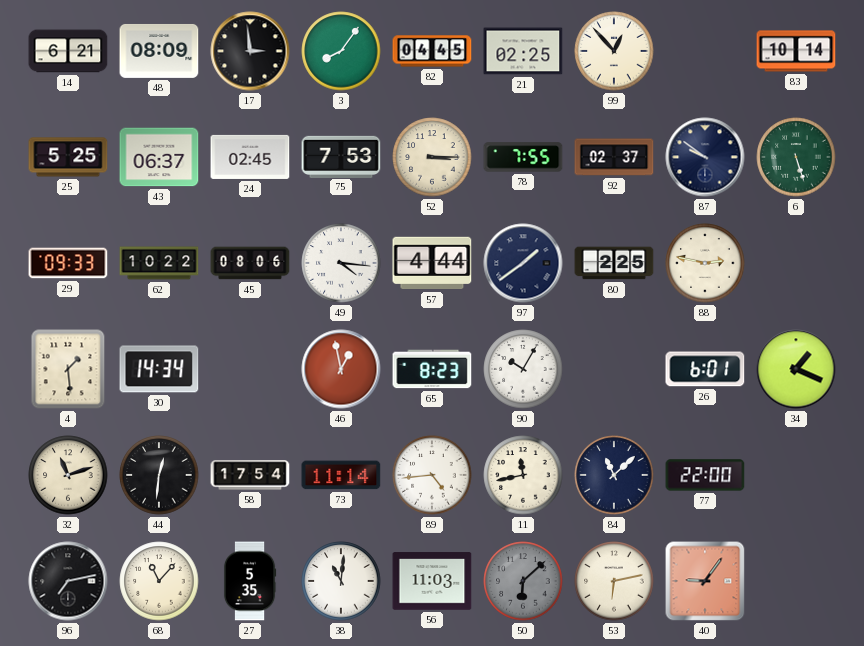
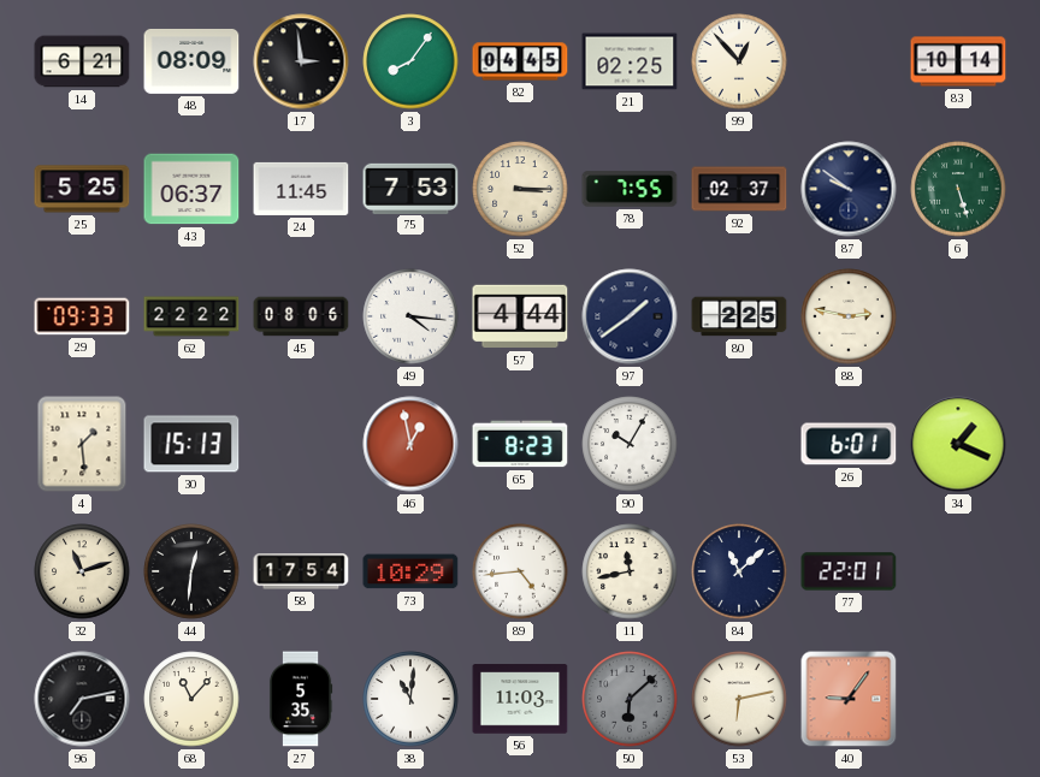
24: 02:45 -> 11:45
62: 10:22 -> 22:22
30: 14:34 -> 15:13
73: 11:14 -> 10:29
77: 22:00 -> 22:01
